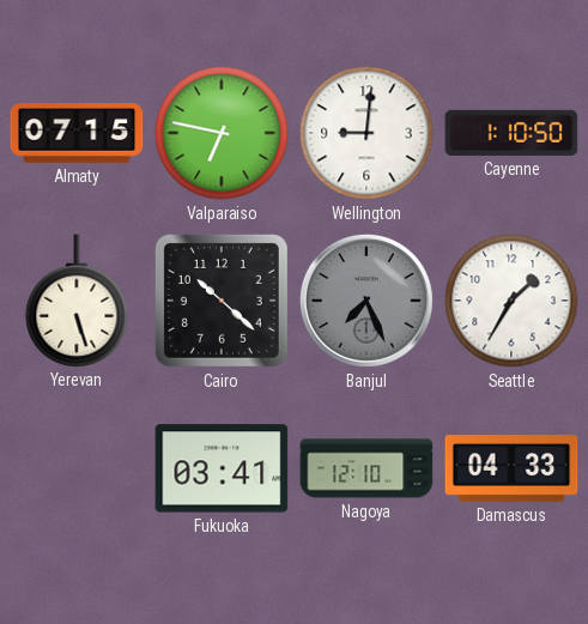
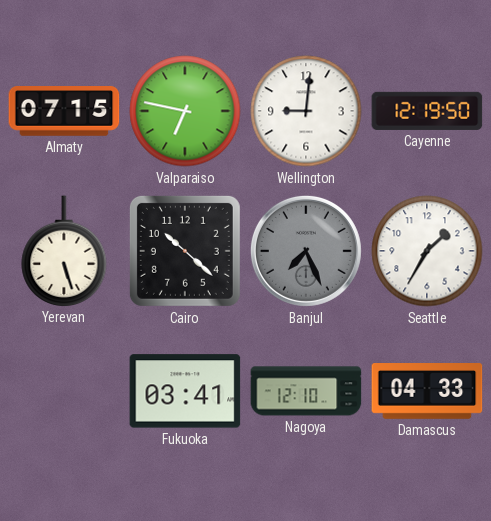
Cayenne: 1:10 -> 12:19
